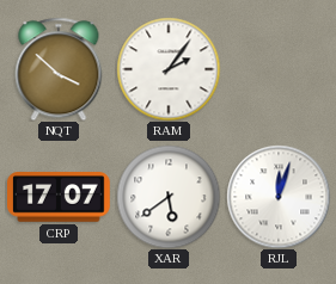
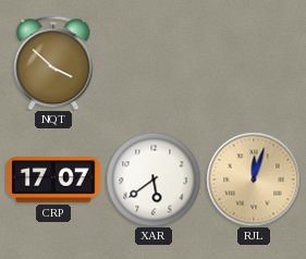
RAM: 2:06 -> none
RJL dial: white -> champagne
